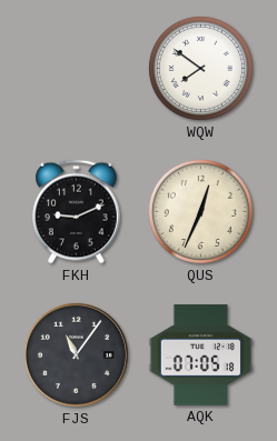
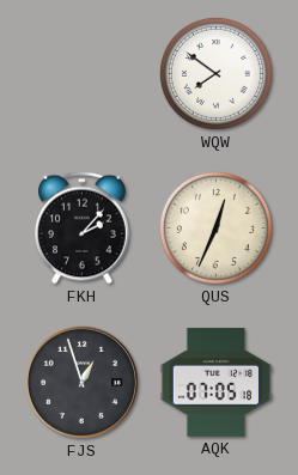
FKH: 9:11 -> 2:07
FJS: 11:06 -> 12:57
